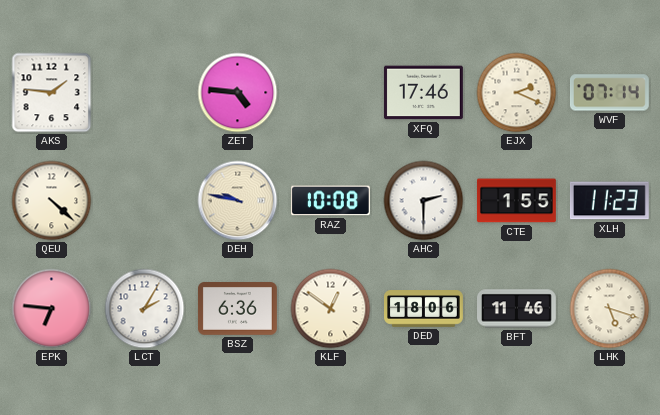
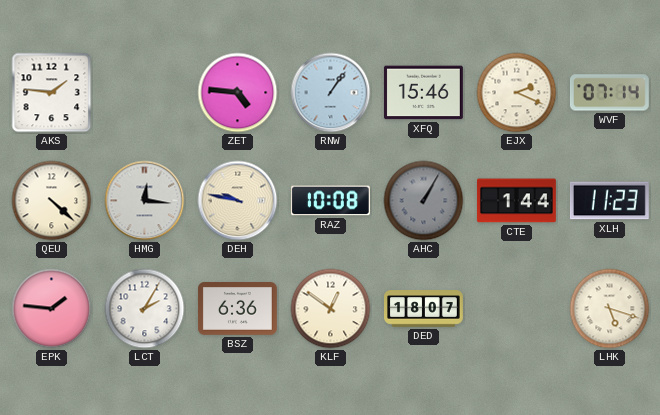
RNW: none -> 1:06
XFQ: 17:46 -> 15:46
HMG: none -> 12:16
AHC: 2:30 -> 1:05
AHC dial: white -> grey
CTE: 1:55 -> 1:44
EPK: 6:46 -> 1:46
DED: 18:06 -> 18:07
BFT: 11:46 -> none
